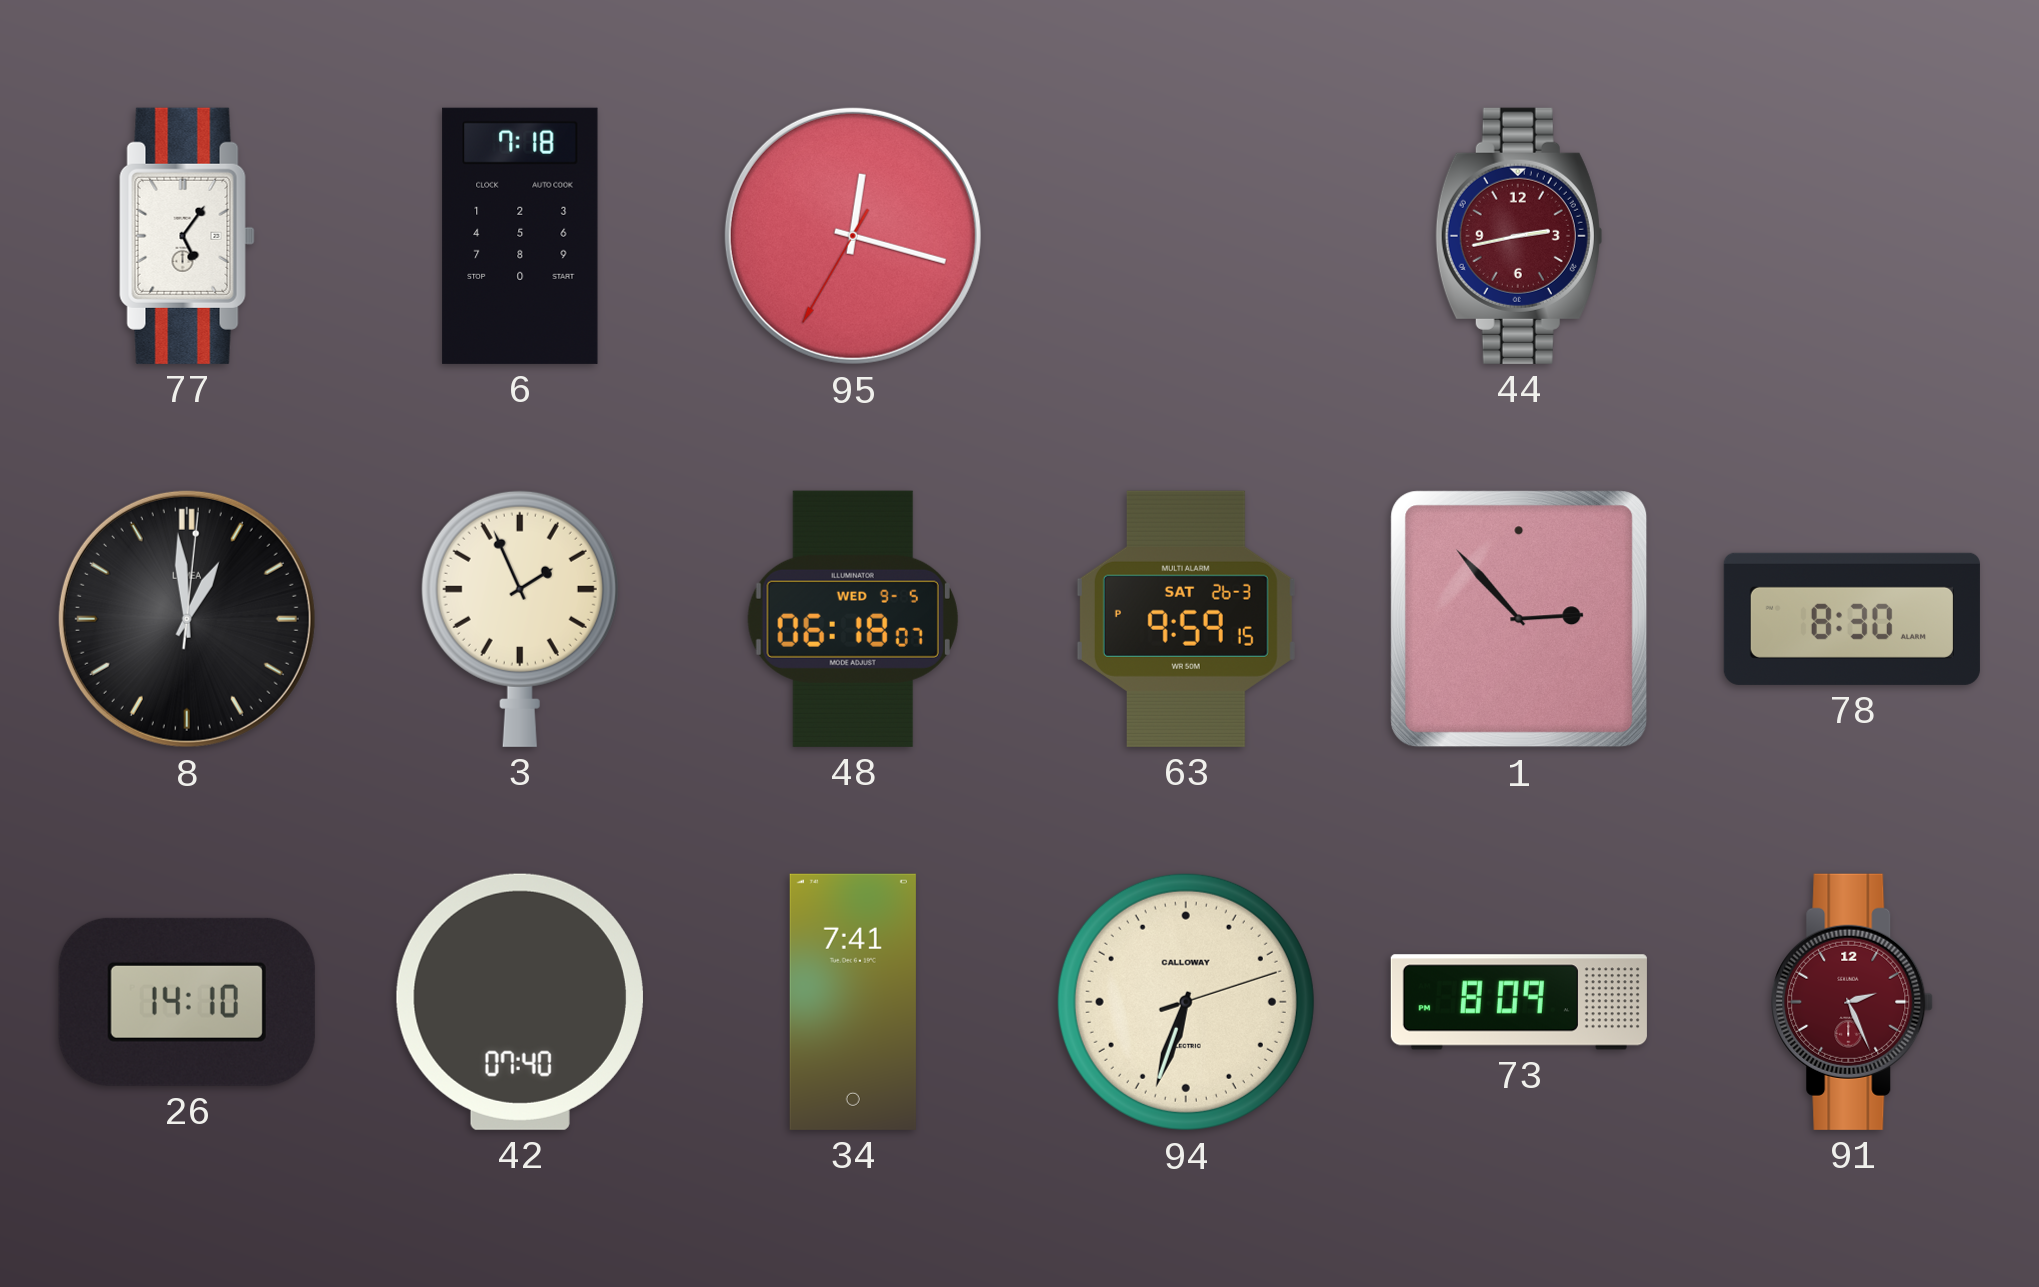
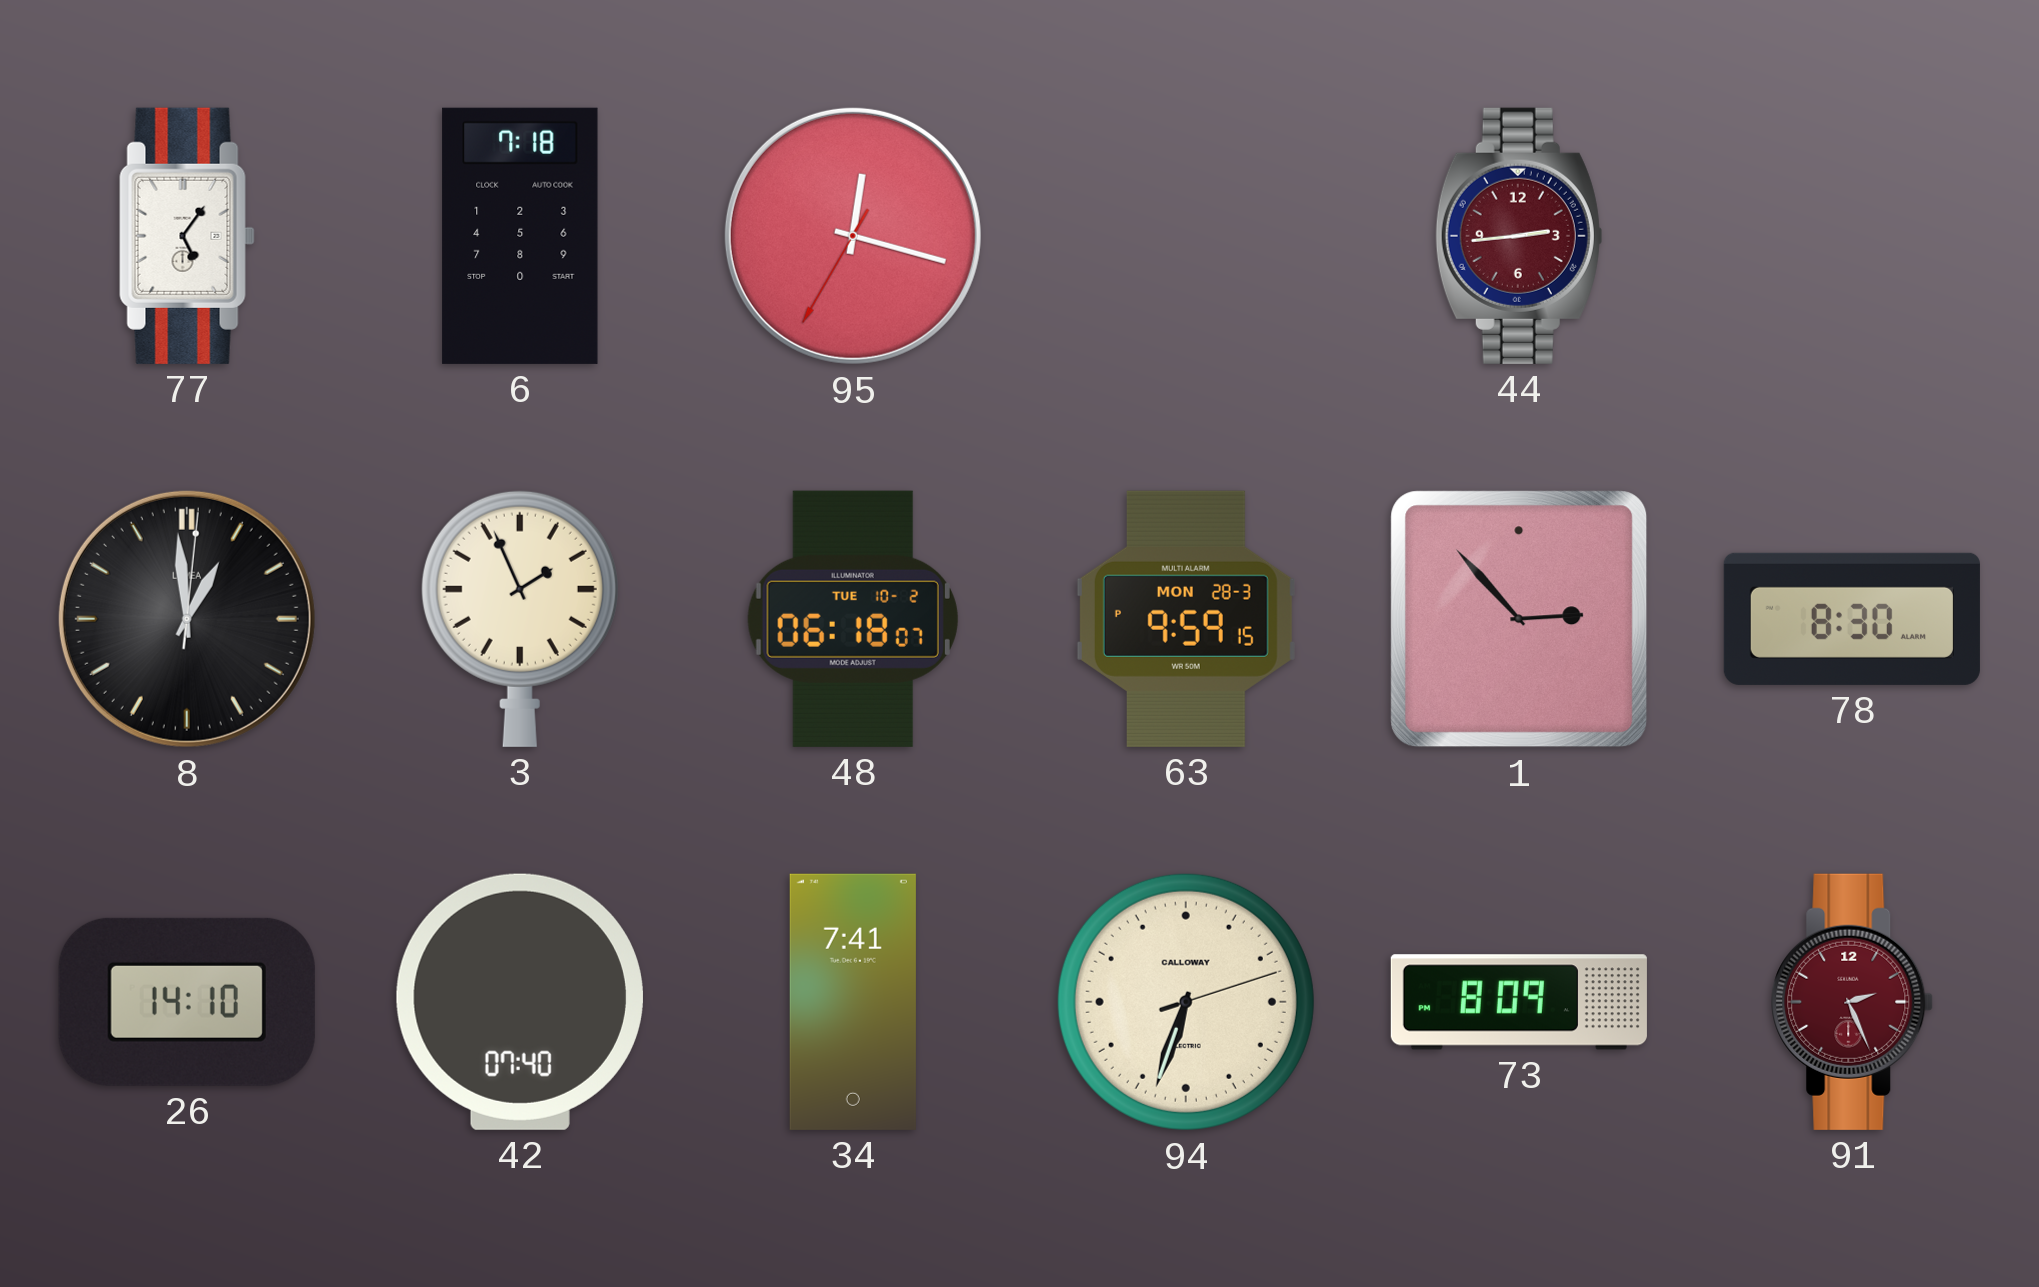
44: 2:43 -> 2:44
48 date: WED 9-5 -> TUE 10-2
63 date: SAT 26-3 -> MON 28-3
